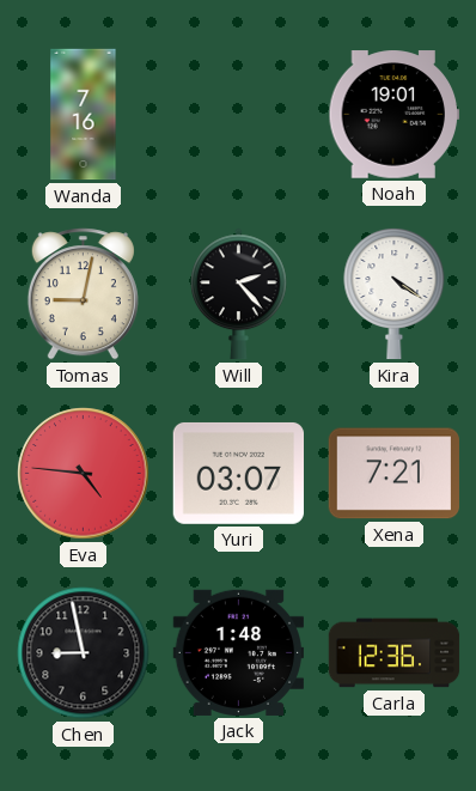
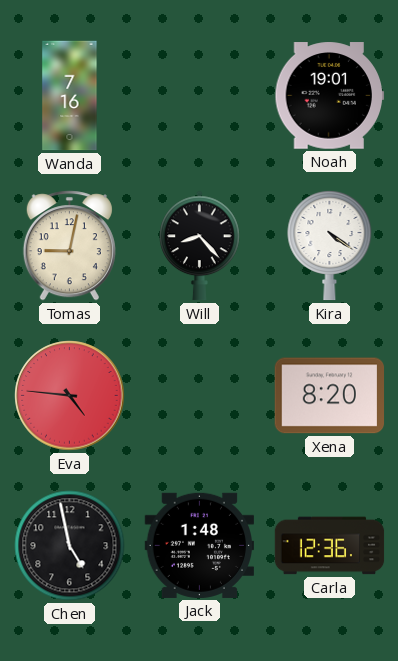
Will: 2:23 -> 8:23
Yuri: 03:07 -> none
Xena: 7:21 -> 8:20
Chen: 8:58 -> 4:58
